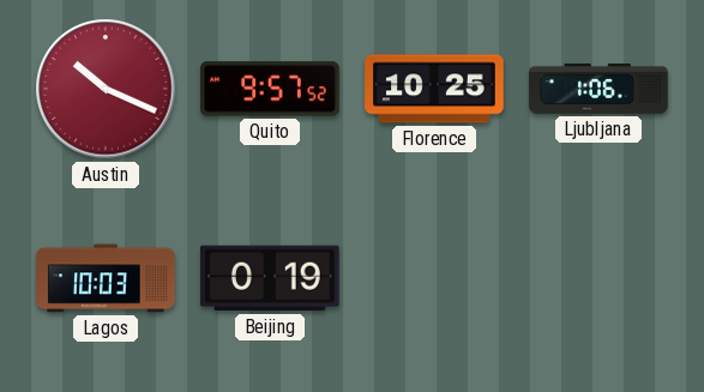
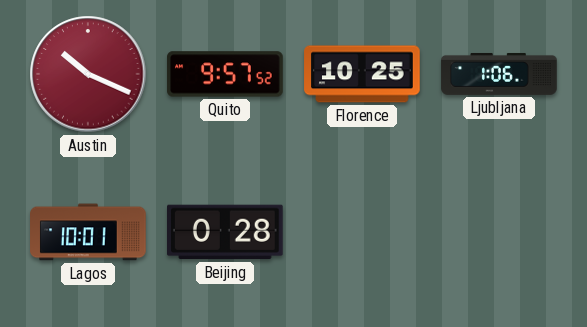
Lagos: 10:03 -> 10:01
Beijing: 0:19 -> 0:28
